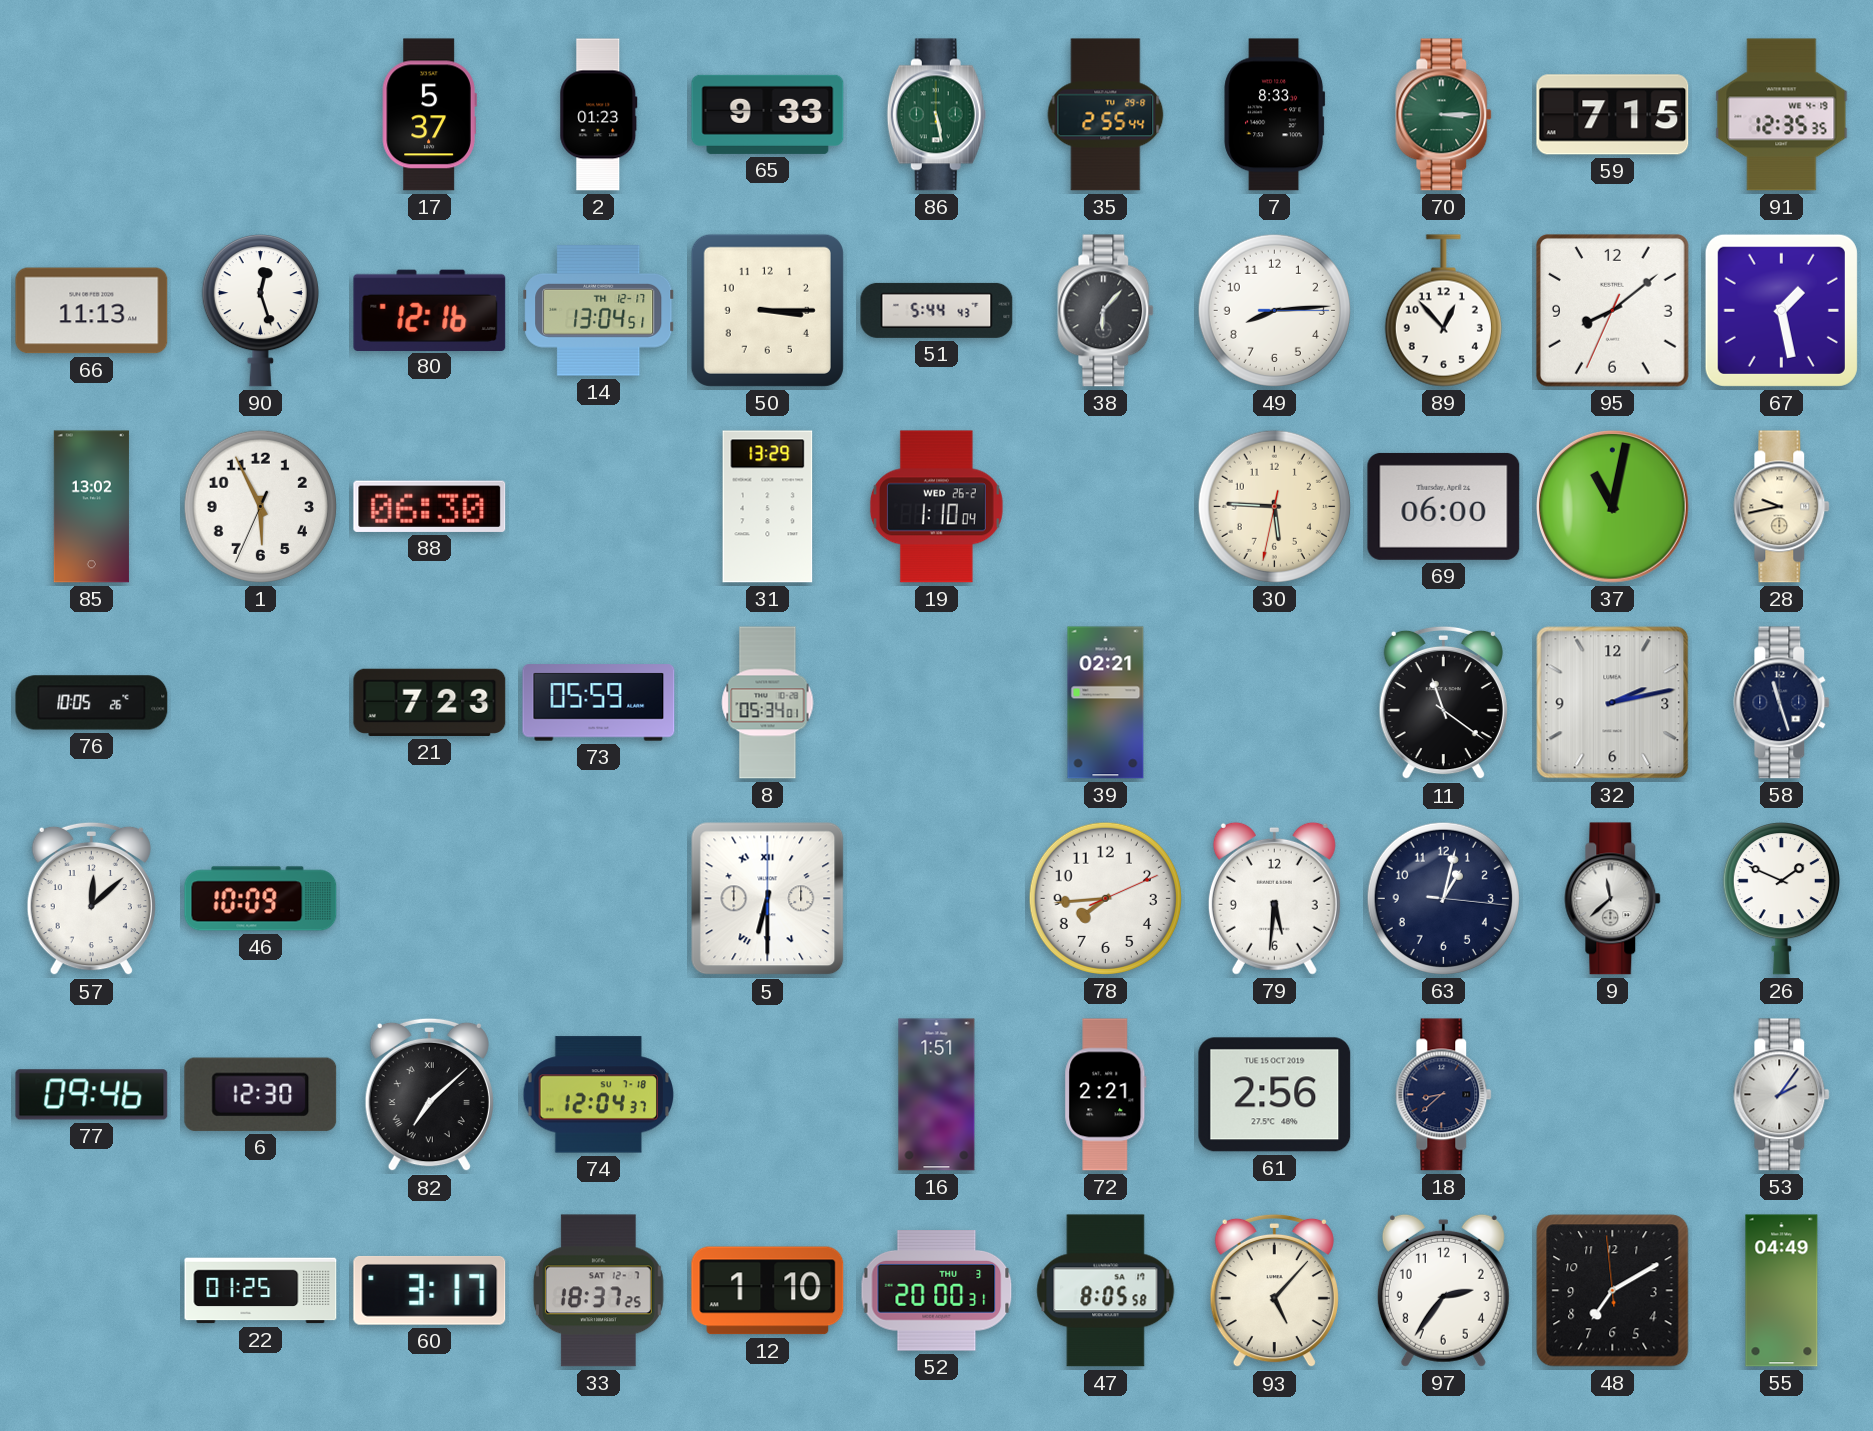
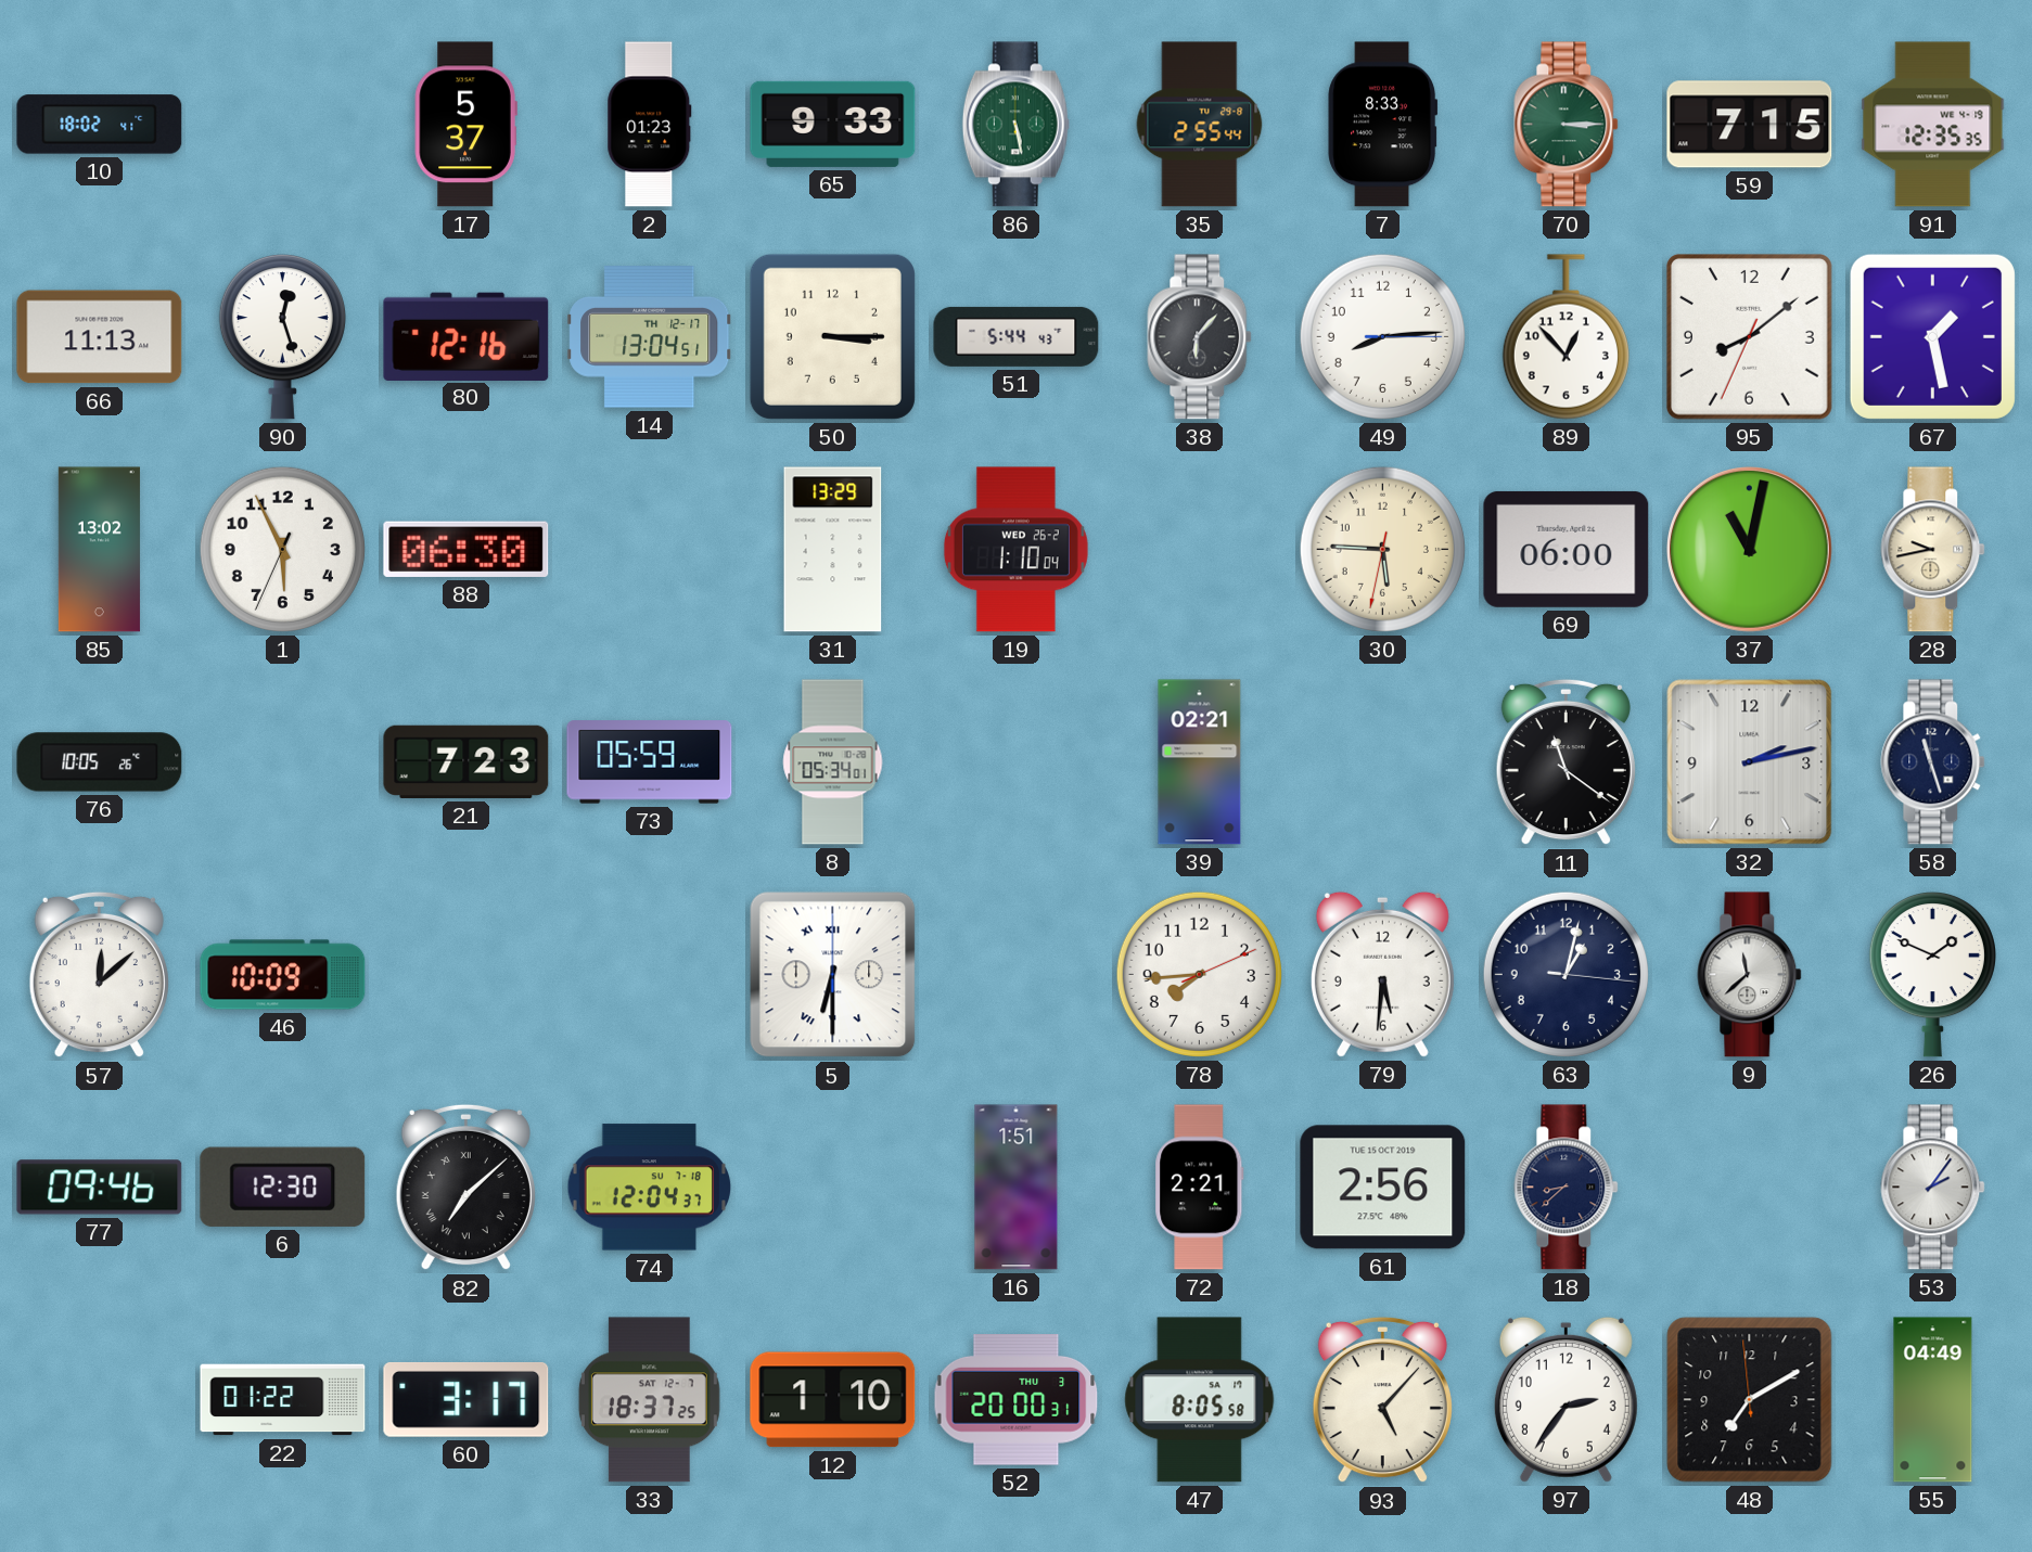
10: none -> 18:02
22: 01:25 -> 01:22
